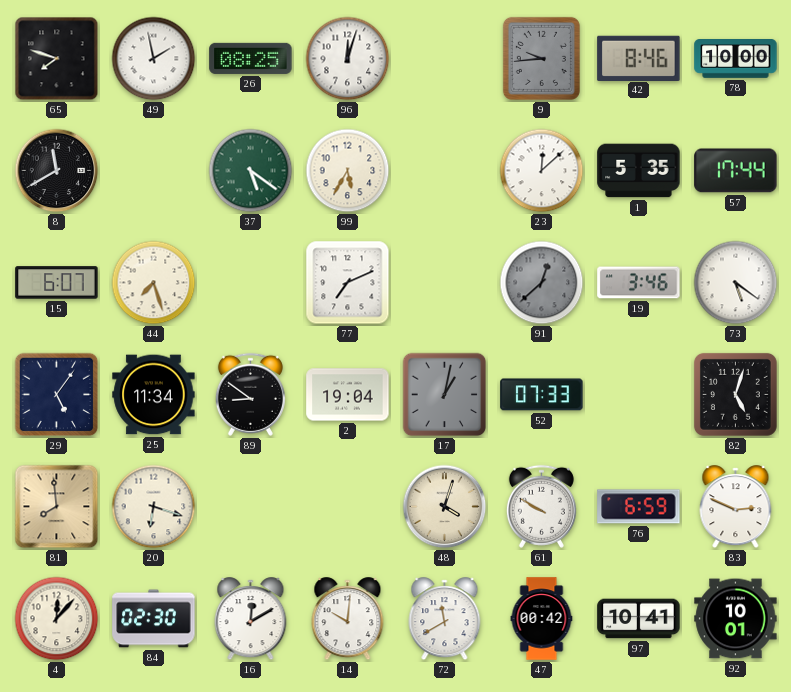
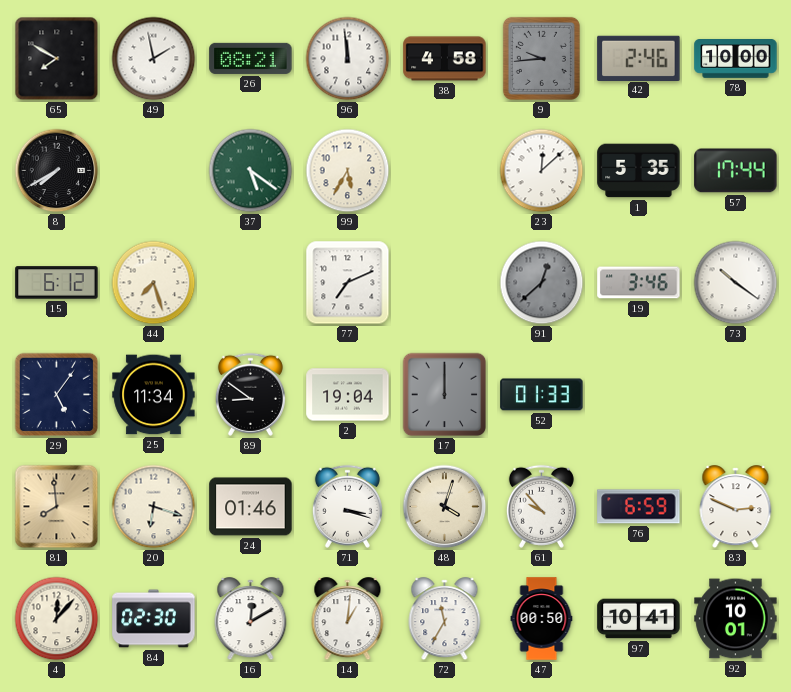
65: 7:48 -> 7:50
26: 08:25 -> 08:21
96: 12:03 -> 11:59
38: none -> 4:58
42: 8:46 -> 2:46
8: 11:40 -> 7:40
15: 6:07 -> 6:12
73: 5:21 -> 10:21
17: 1:02 -> 12:00
52: 07:33 -> 01:33
82: 5:03 -> none
24: none -> 01:46
71: none -> 3:18
61: 9:50 -> 9:53
14: 10:01 -> 1:01
72: 11:40 -> 11:35
47: 00:42 -> 00:50
